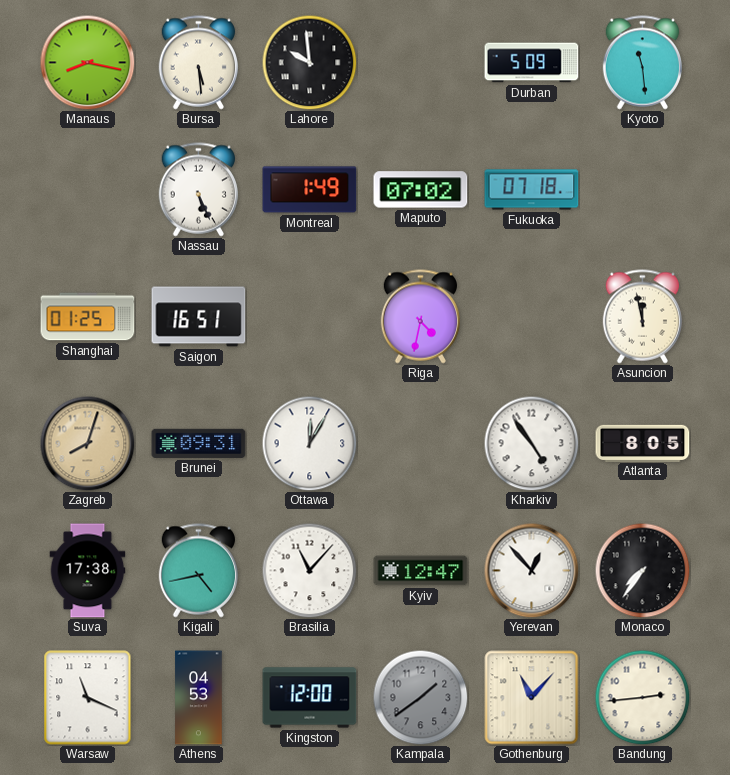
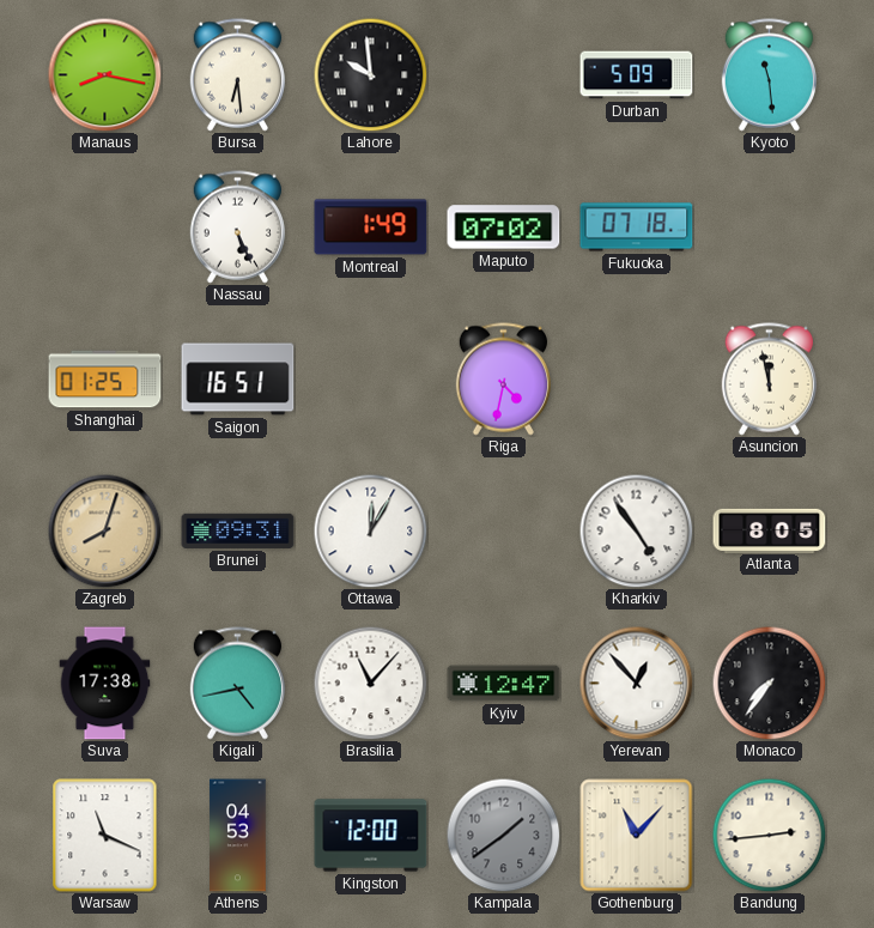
Bursa: 5:29 -> 6:29
